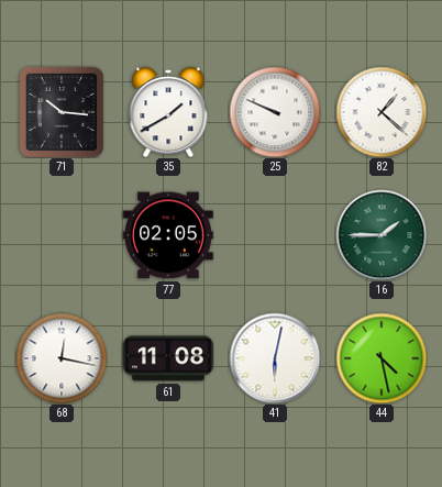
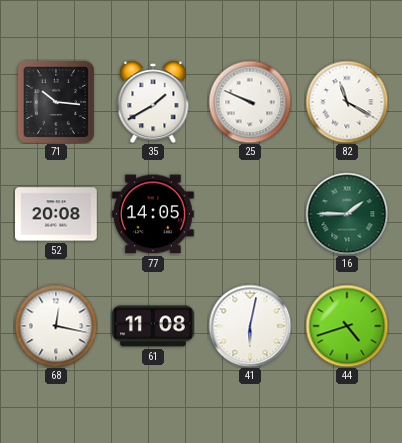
82: 1:22 -> 11:20
52: none -> 20:08
77: 02:05 -> 14:05
44: 4:28 -> 4:42
